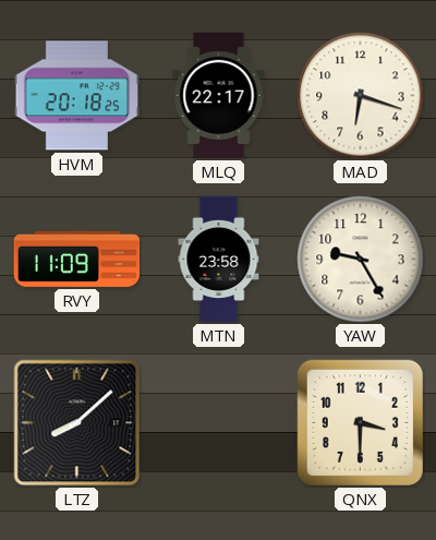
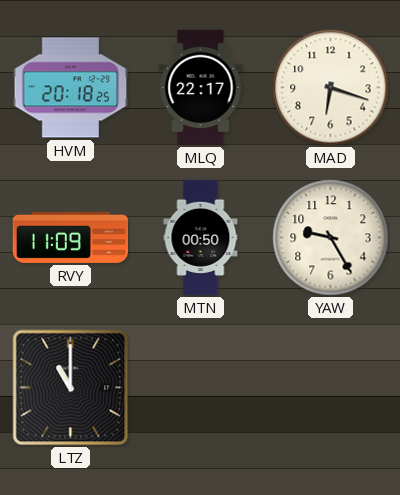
MTN: 23:58 -> 00:50
LTZ: 8:08 -> 11:00
QNX: 3:30 -> none
